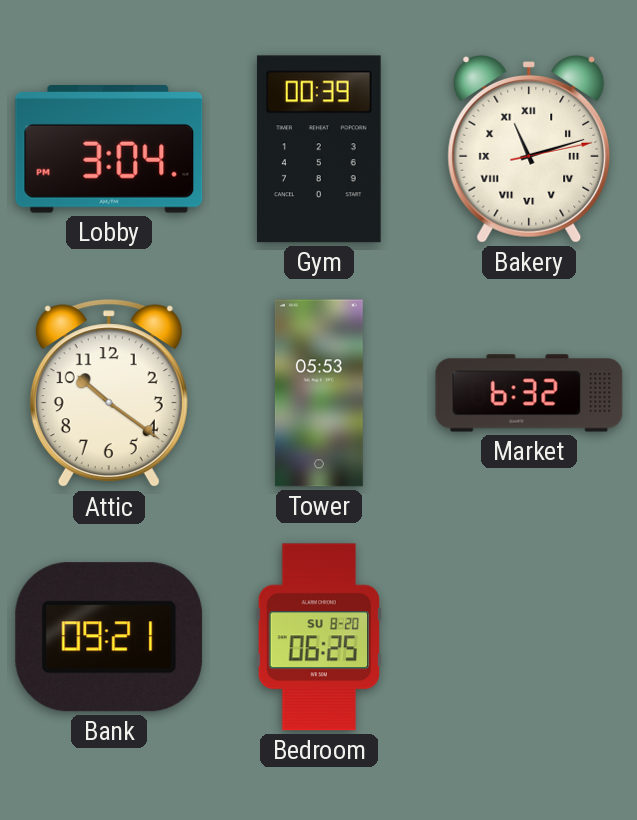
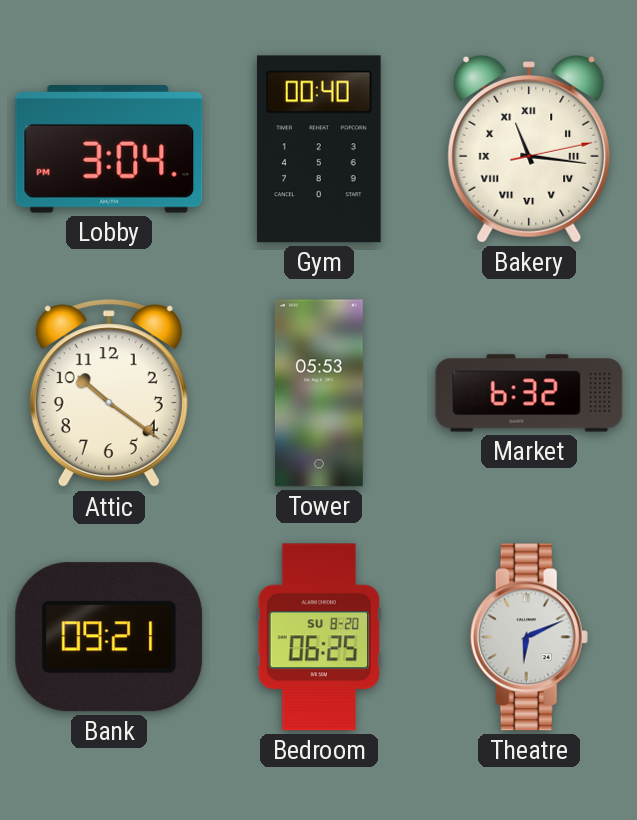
Gym: 00:39 -> 00:40
Bakery: 11:12 -> 11:16
Theatre: none -> 6:11
